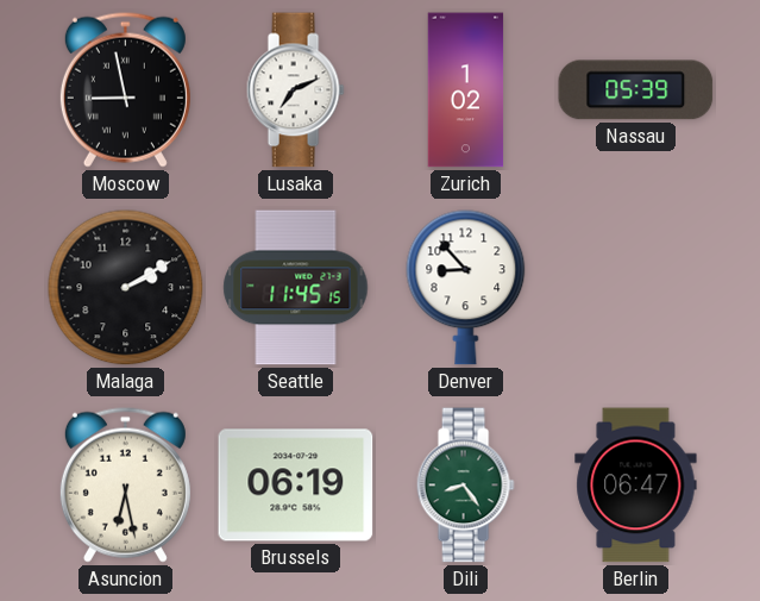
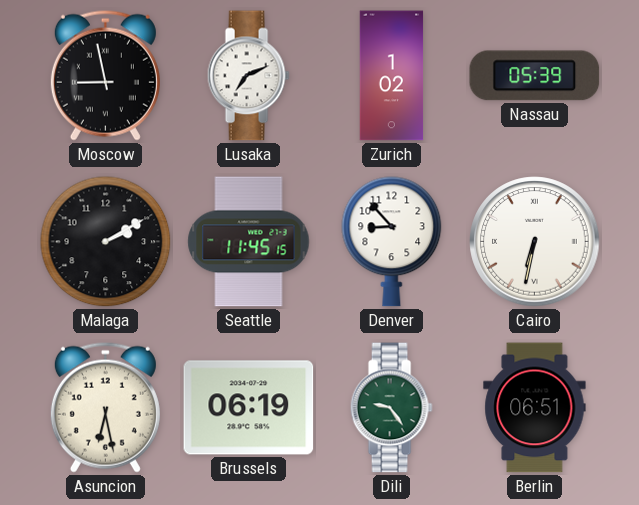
Cairo: none -> 6:32
Dili: 8:24 -> 9:24
Berlin: 06:47 -> 06:51
